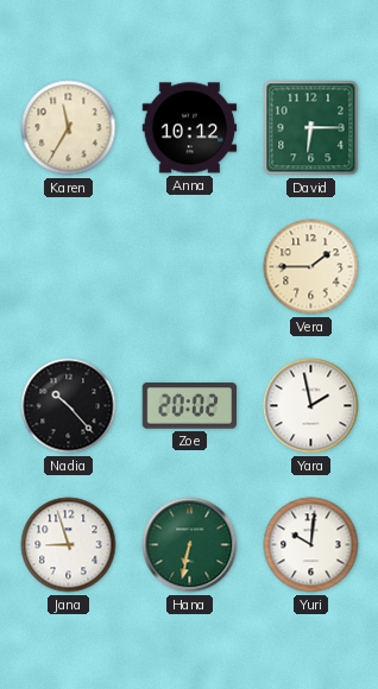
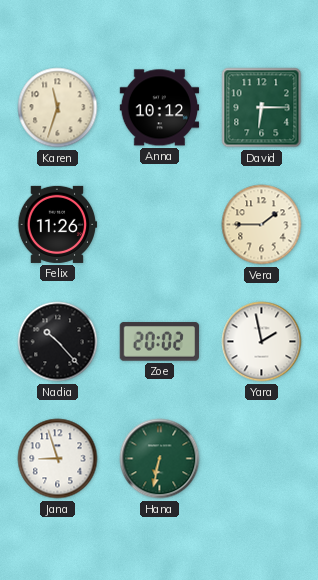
Karen: 11:35 -> 11:33
Felix: none -> 11:26
Yuri: 10:01 -> none
